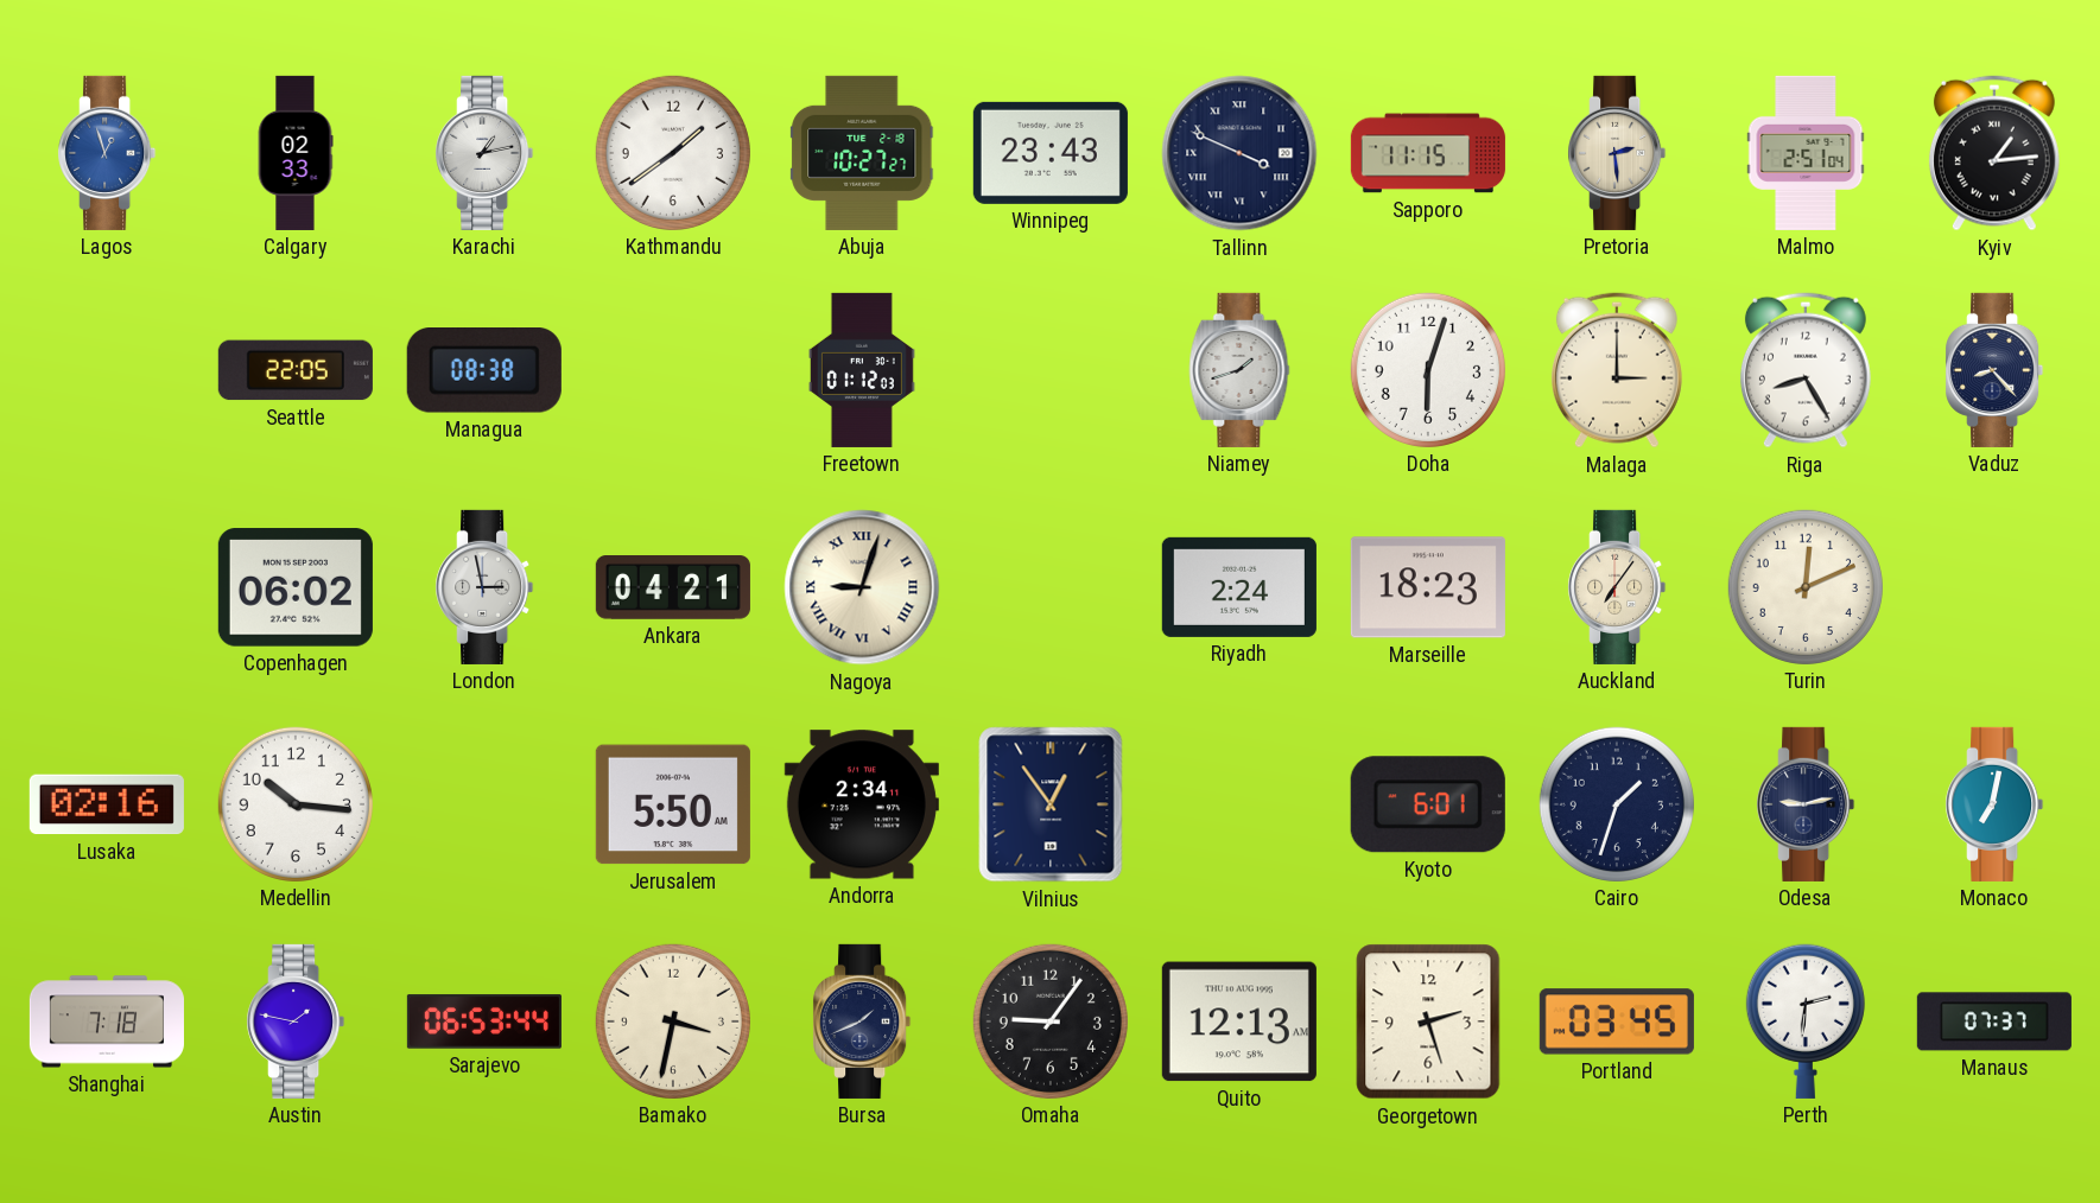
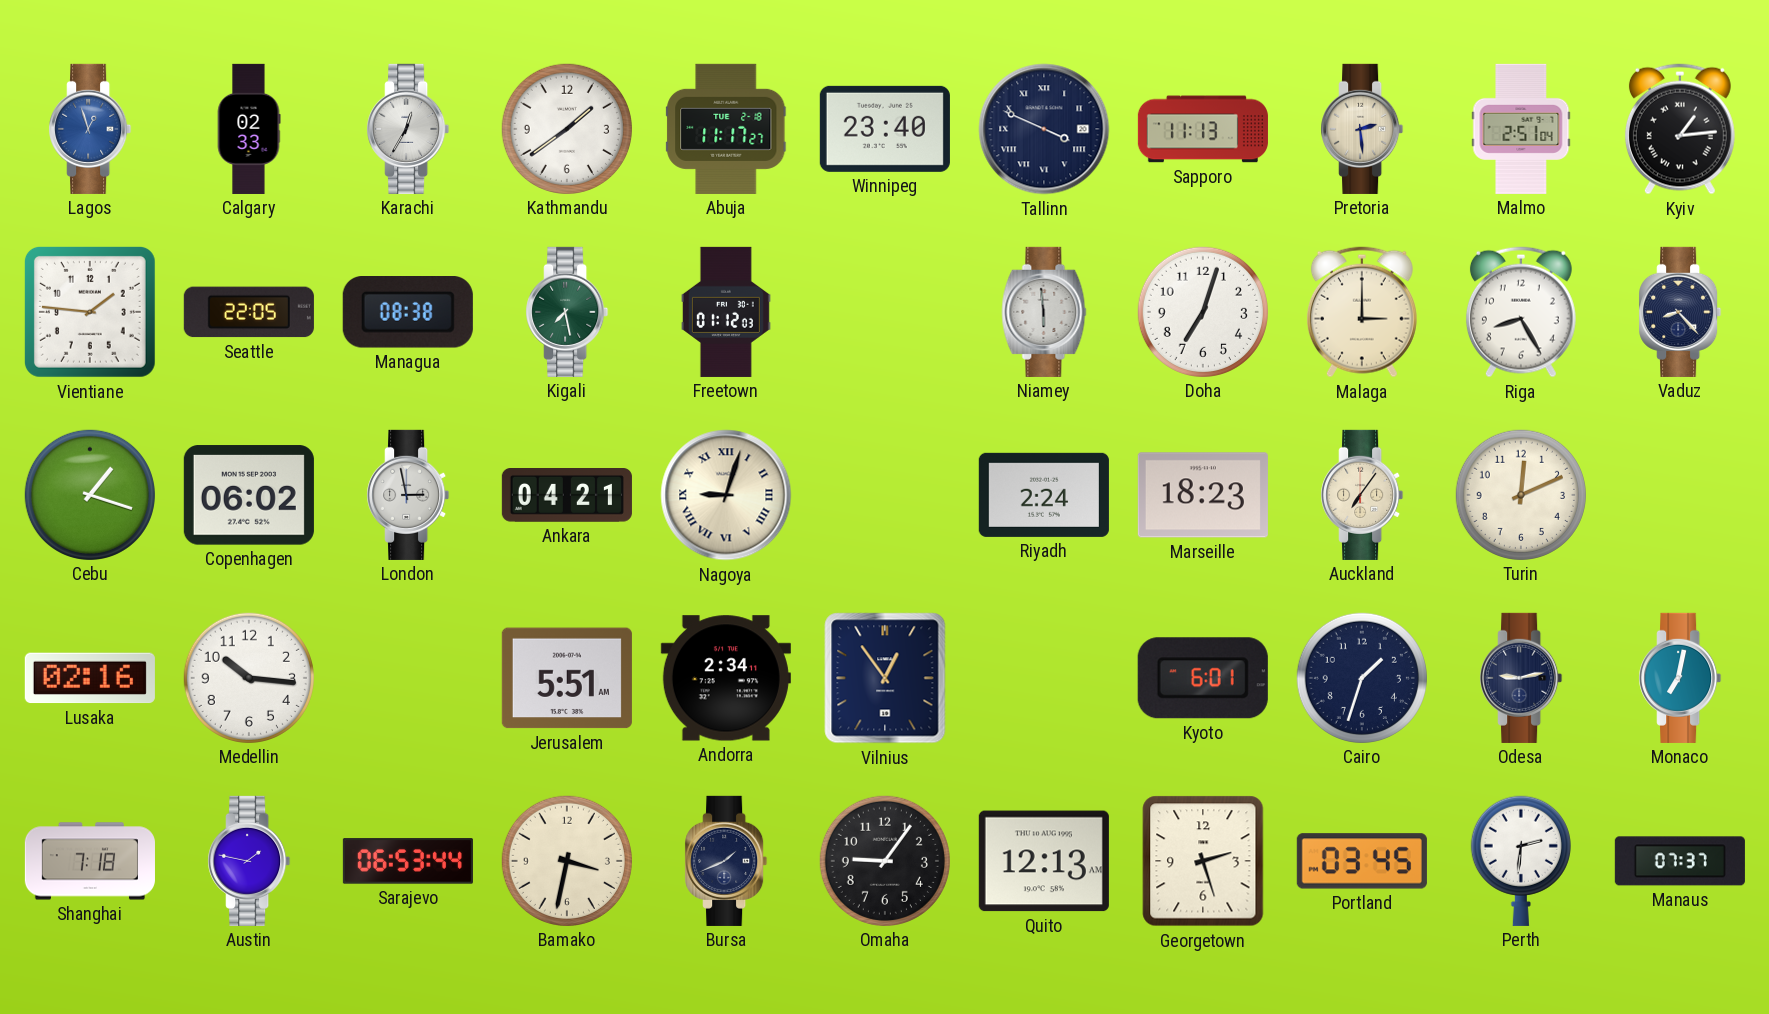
Karachi: 1:13 -> 12:35
Abuja: 10:27 -> 11:17
Winnipeg: 23:43 -> 23:40
Sapporo: 11:15 -> 11:13
Vientiane: none -> 1:46
Kigali: none -> 7:28
Niamey: 1:42 -> 5:59
Doha: 6:03 -> 7:03
Cebu: none -> 1:18
Jerusalem: 5:50 -> 5:51
